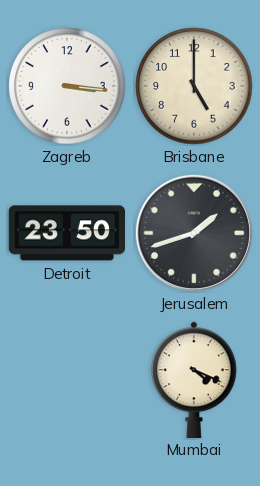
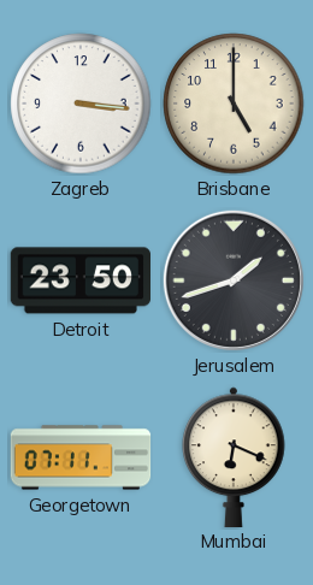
Georgetown: none -> 07:11
Mumbai: 4:19 -> 6:19
